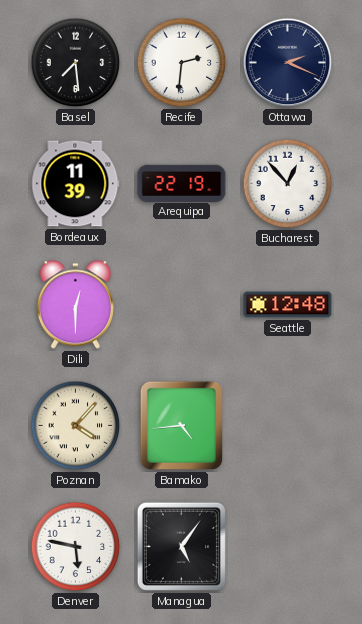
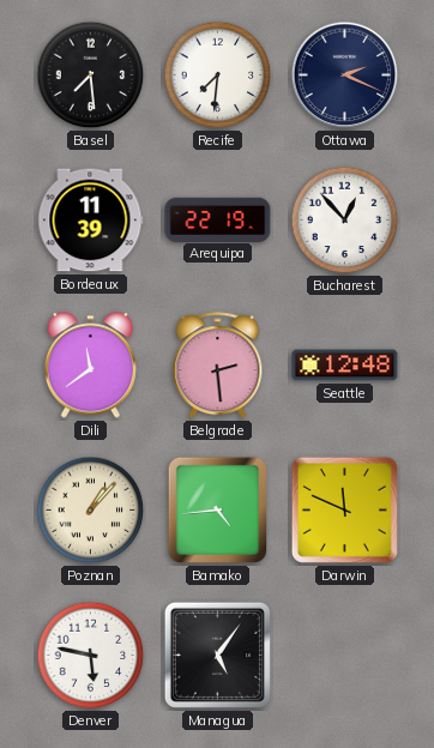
Recife: 2:31 -> 7:31
Dili: 12:30 -> 11:39
Belgrade: none -> 2:29
Poznan: 4:07 -> 1:07
Darwin: none -> 11:49
